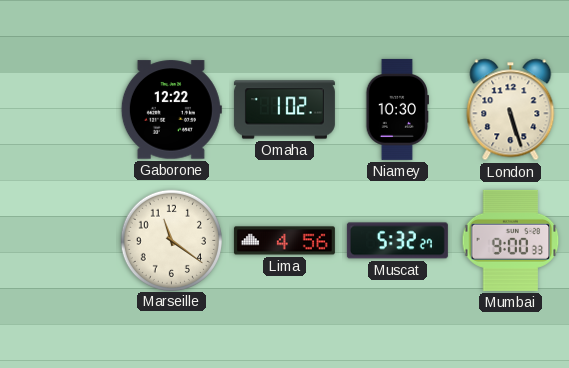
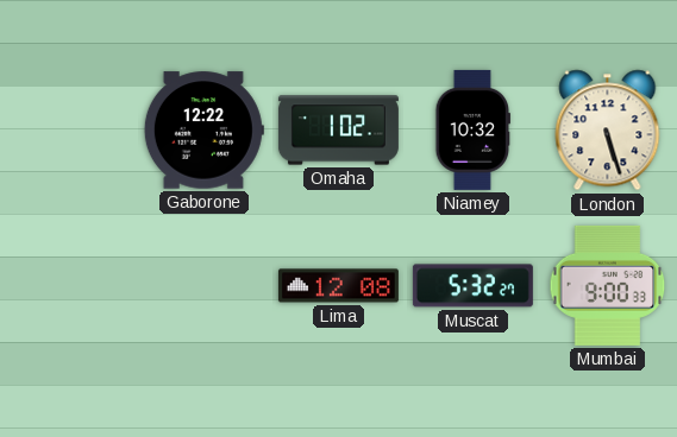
Niamey: 10:30 -> 10:32
Marseille: 11:21 -> none
Lima: 4:56 -> 12:08
